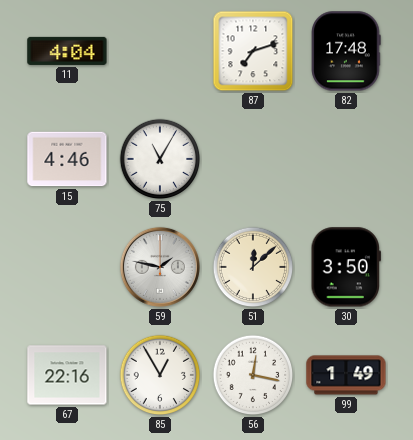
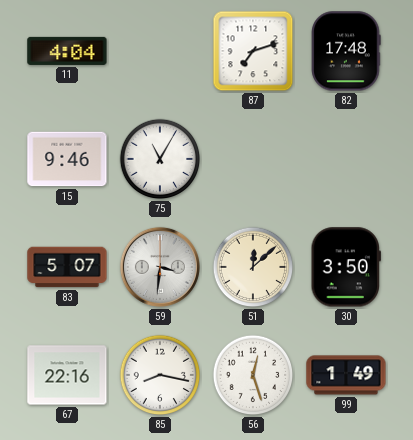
15: 4:46 -> 9:46
83: none -> 5:07
59: 1:47 -> 3:31
85: 12:55 -> 8:17
56: 12:17 -> 12:27
